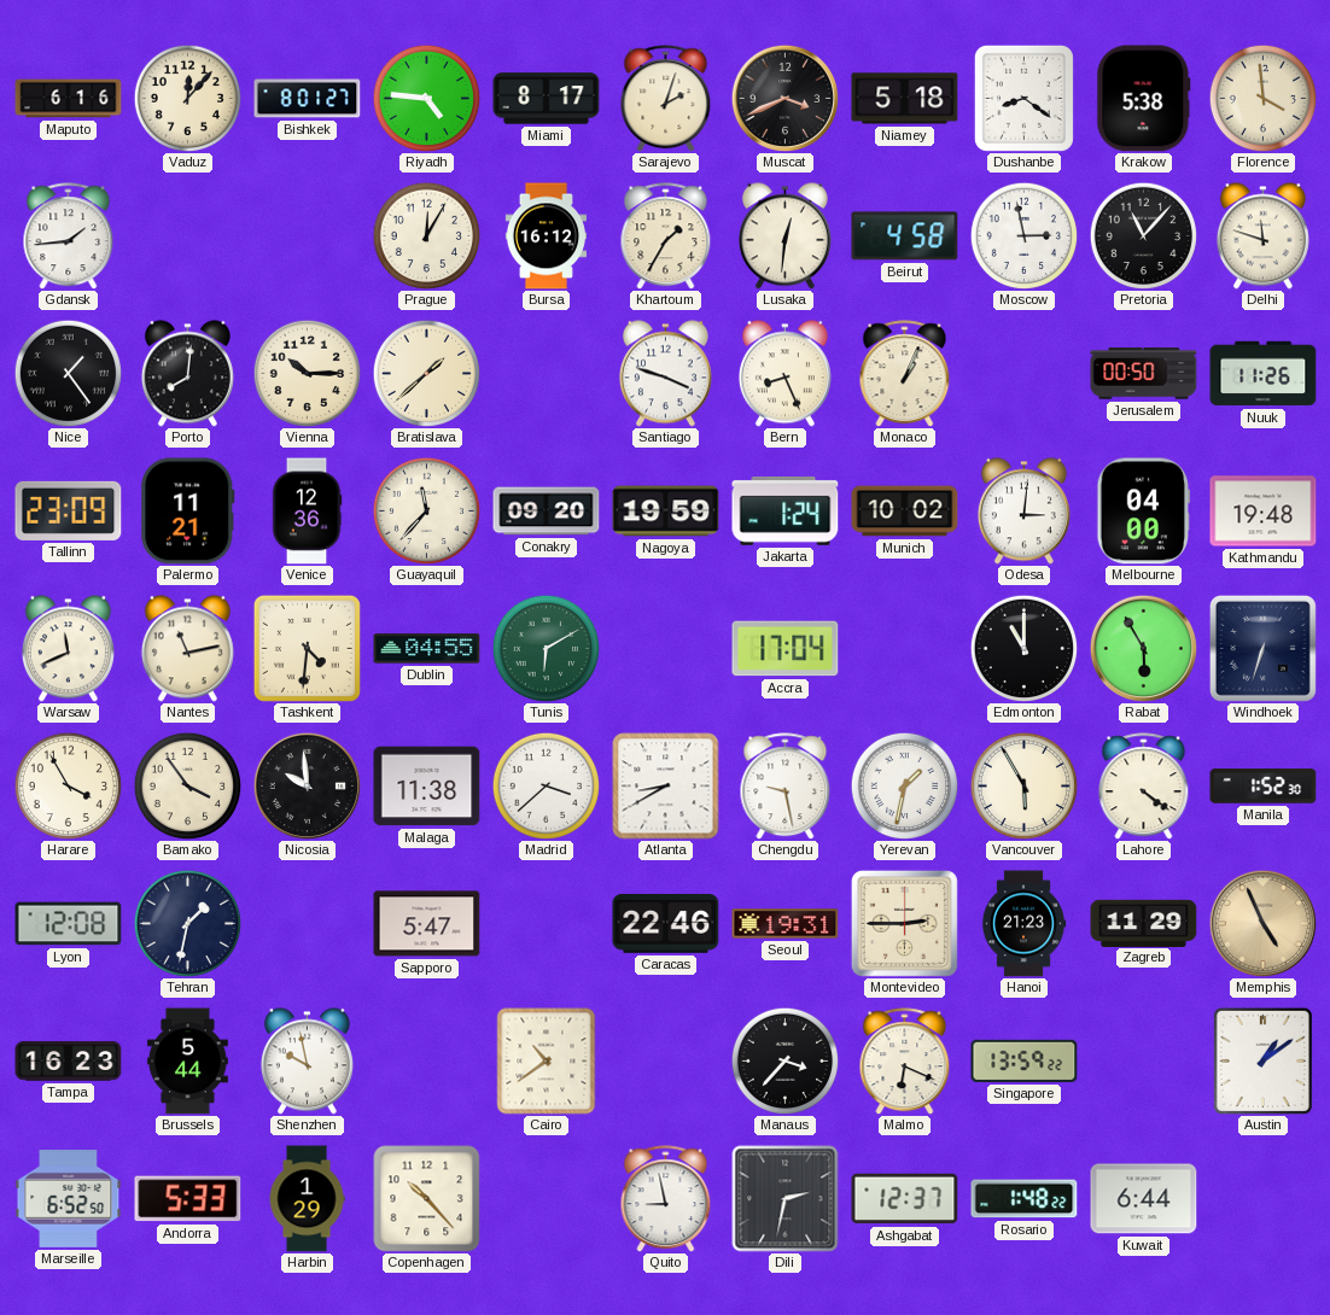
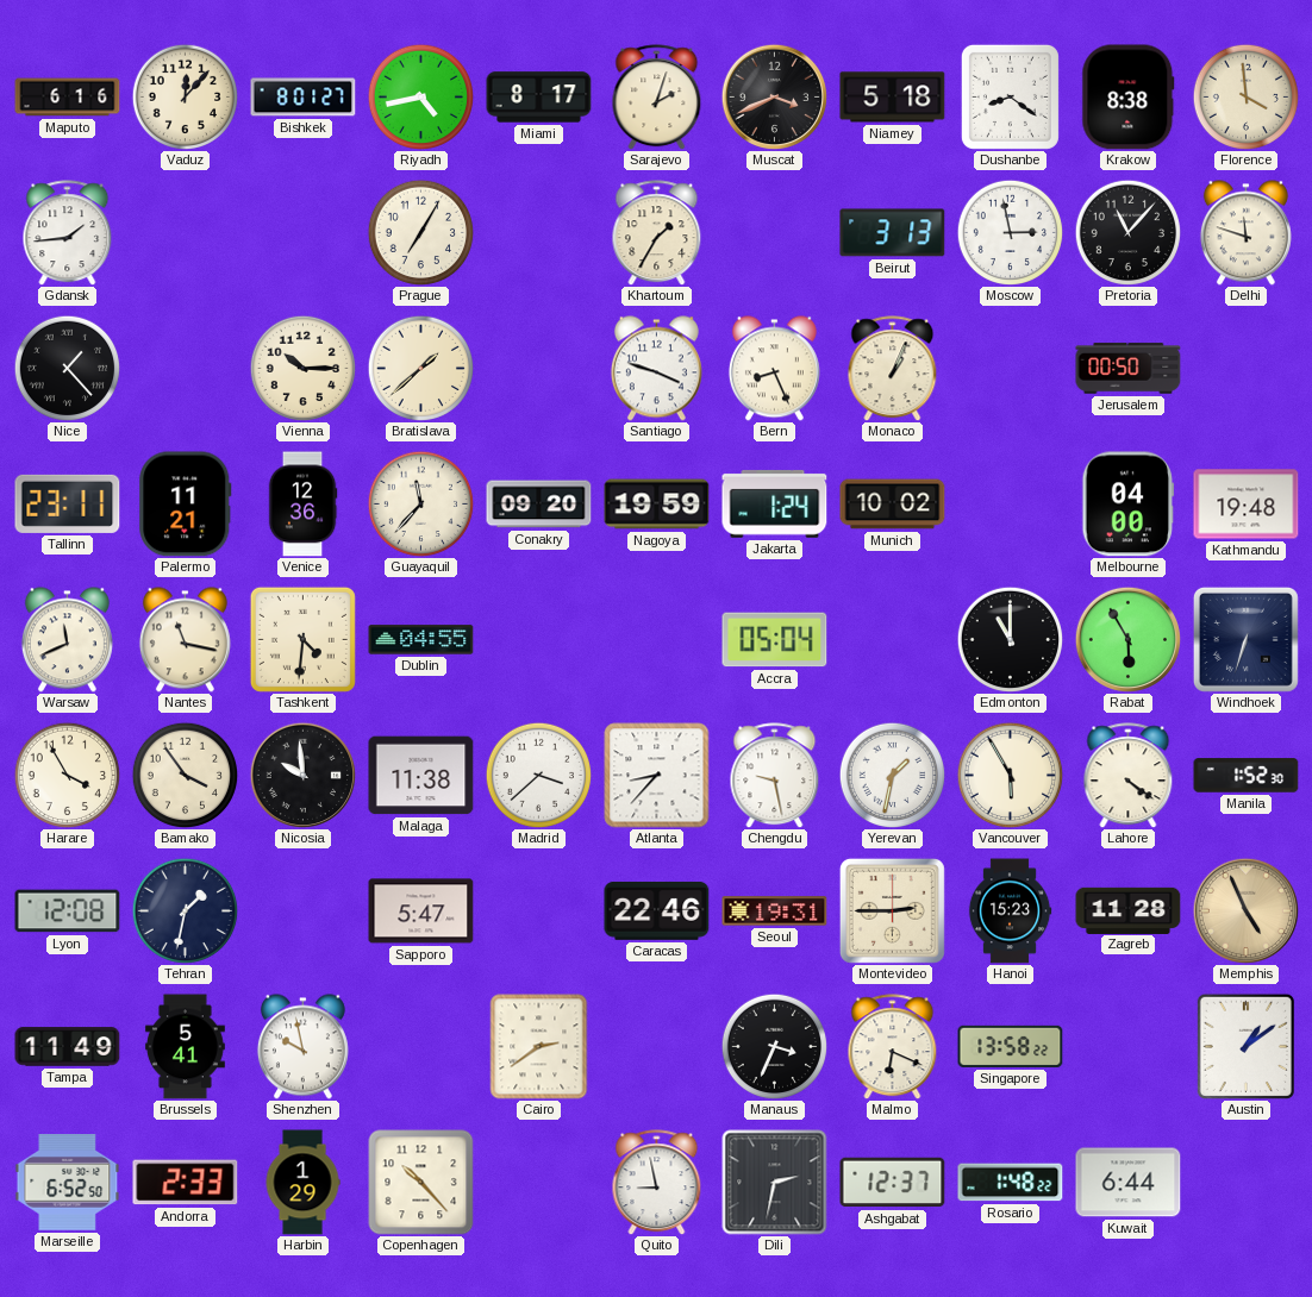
Riyadh: 4:46 -> 4:43
Krakow: 5:38 -> 8:38
Prague: 12:05 -> 7:05
Bursa: 16:12 -> none
Lusaka: 12:31 -> none
Beirut: 4:58 -> 3:13
Nice: 1:24 -> 1:23
Porto: 8:01 -> none
Nuuk: 11:26 -> none
Tallinn: 23:09 -> 23:11
Odesa: 3:01 -> none
Nantes: 11:13 -> 11:17
Tunis: 6:10 -> none
Accra: 17:04 -> 05:04
Atlanta: 8:40 -> 8:37
Hanoi: 21:23 -> 15:23
Zagreb: 11:29 -> 11:28
Tampa: 16:23 -> 11:49
Brussels: 5:44 -> 5:41
Cairo: 10:39 -> 2:39
Manaus: 3:37 -> 3:34
Singapore: 13:59 -> 13:58
Andorra: 5:33 -> 2:33
